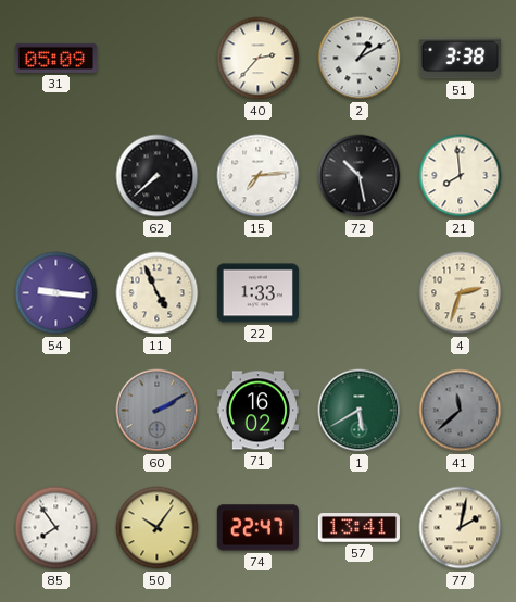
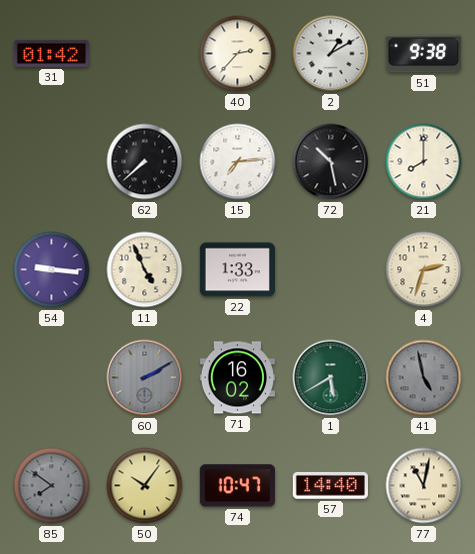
31: 05:09 -> 01:42
51: 3:38 -> 9:38
21: 7:59 -> 8:00
41: 11:38 -> 4:58
85: 7:54 -> 7:51
85 dial: white -> grey
74: 22:47 -> 10:47
57: 13:41 -> 14:40
77: 2:02 -> 11:02
